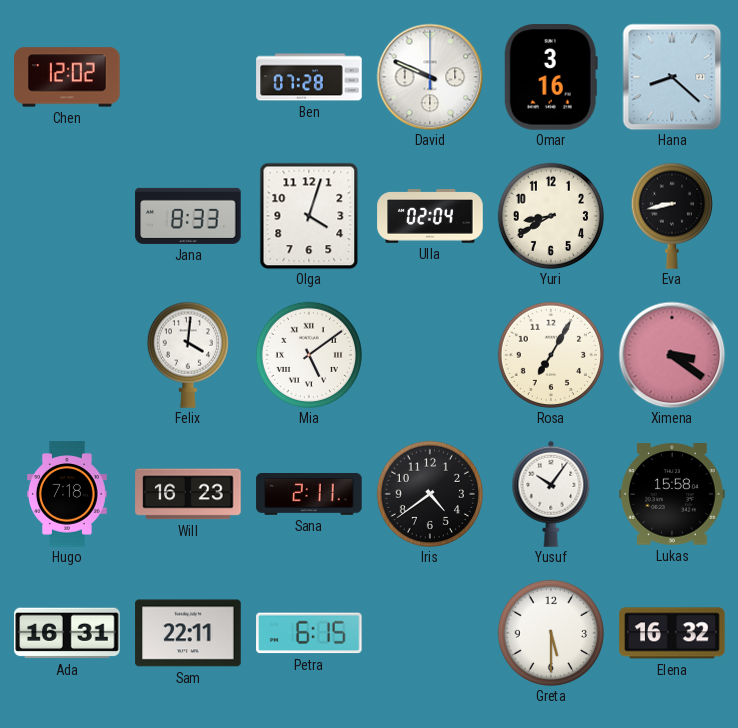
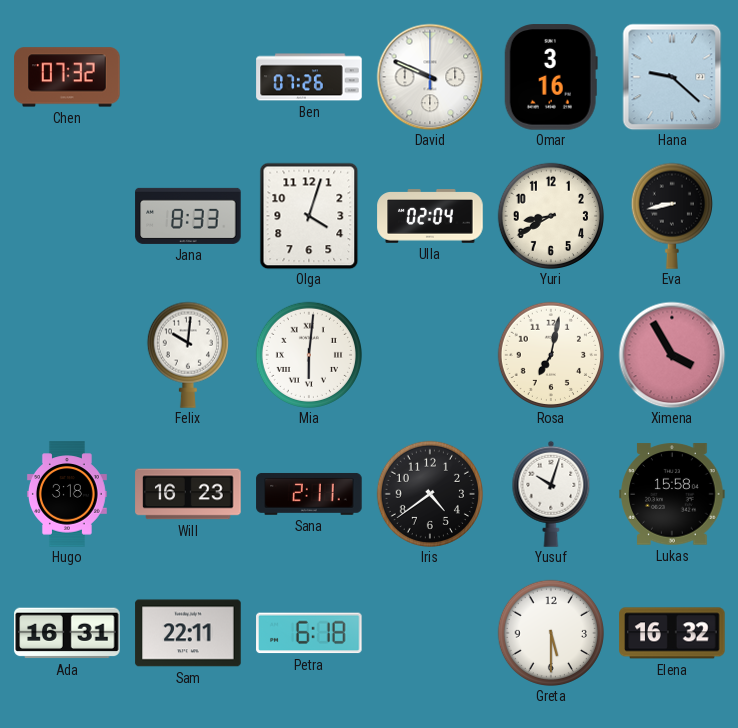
Chen: 12:02 -> 07:32
Ben: 07:28 -> 07:26
Hana: 8:22 -> 9:22
Felix: 4:01 -> 10:01
Mia: 5:09 -> 6:01
Rosa: 7:05 -> 7:02
Ximena: 3:21 -> 3:55
Hugo: 7:18 -> 3:18
Yusuf: 10:06 -> 10:03
Petra: 6:15 -> 6:18
